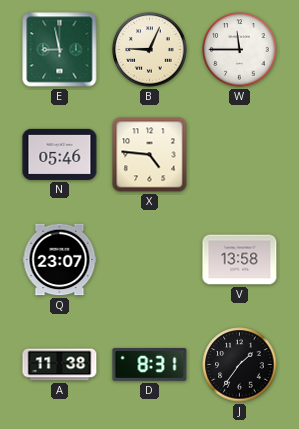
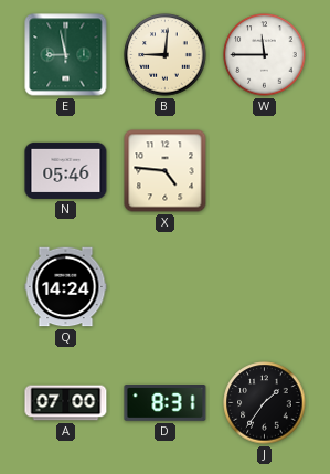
B: 9:04 -> 9:01
Q: 23:07 -> 14:24
V: 13:58 -> none
A: 11:38 -> 07:00
